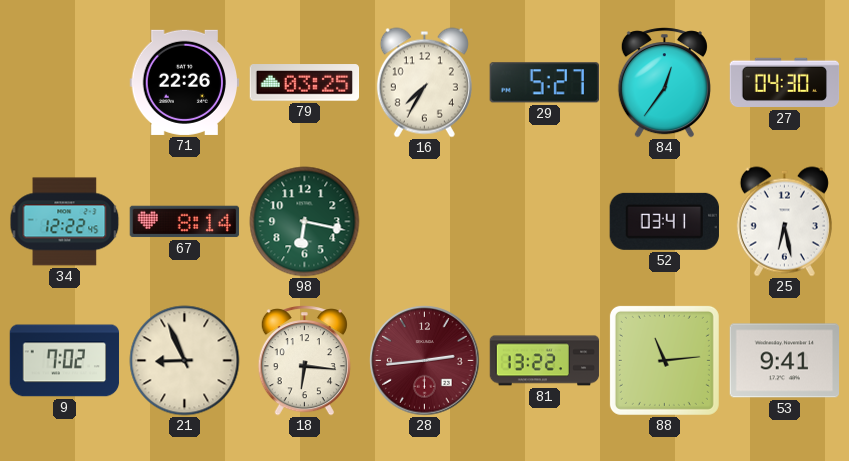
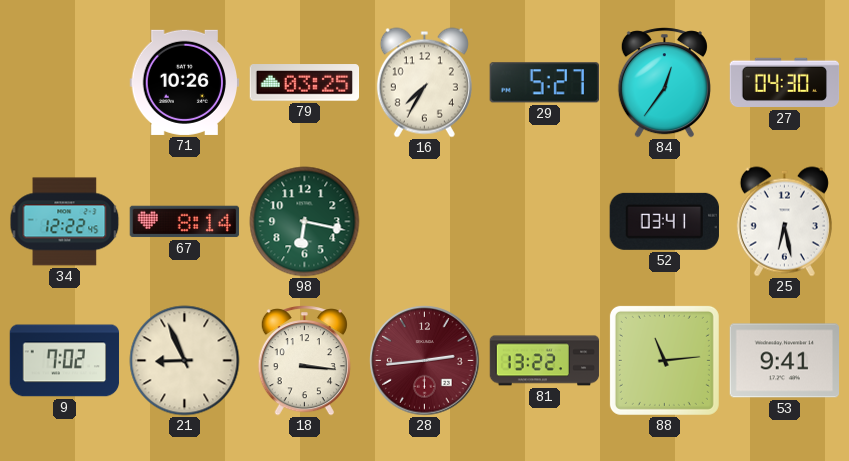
71: 22:26 -> 10:26
18: 6:16 -> 3:16
